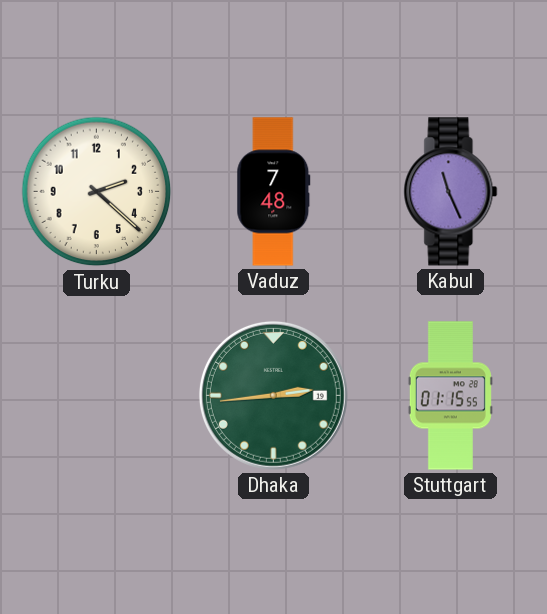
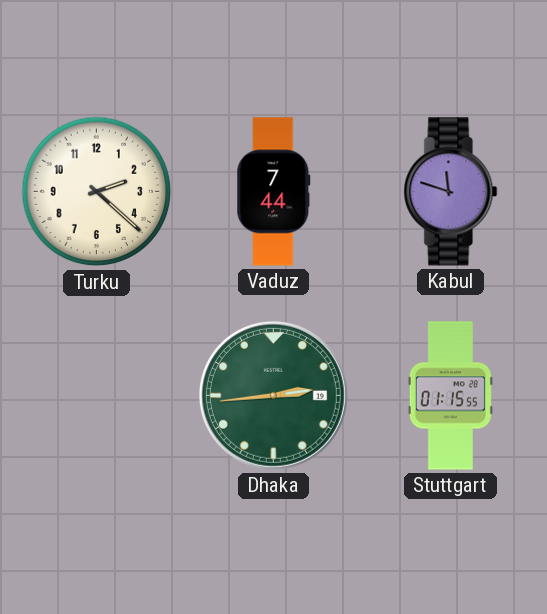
Vaduz: 7:48 -> 7:44
Kabul: 11:26 -> 11:48
